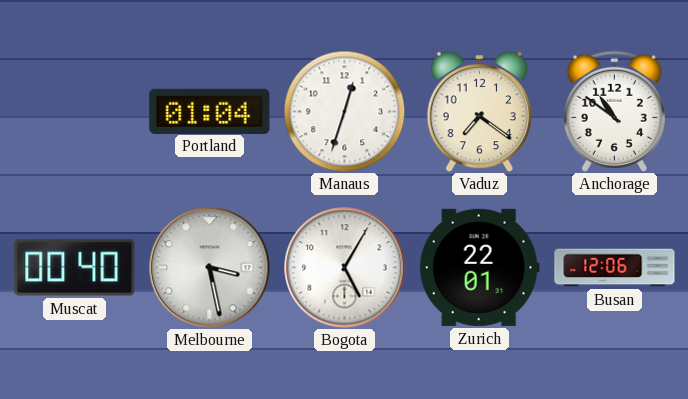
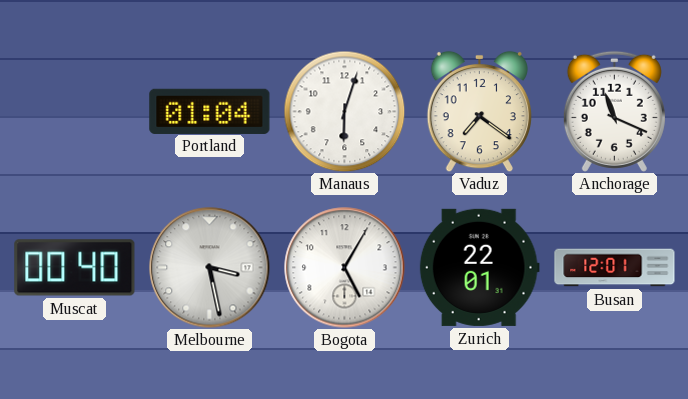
Manaus: 12:33 -> 6:03
Anchorage: 10:51 -> 11:19
Busan: 12:06 -> 12:01
